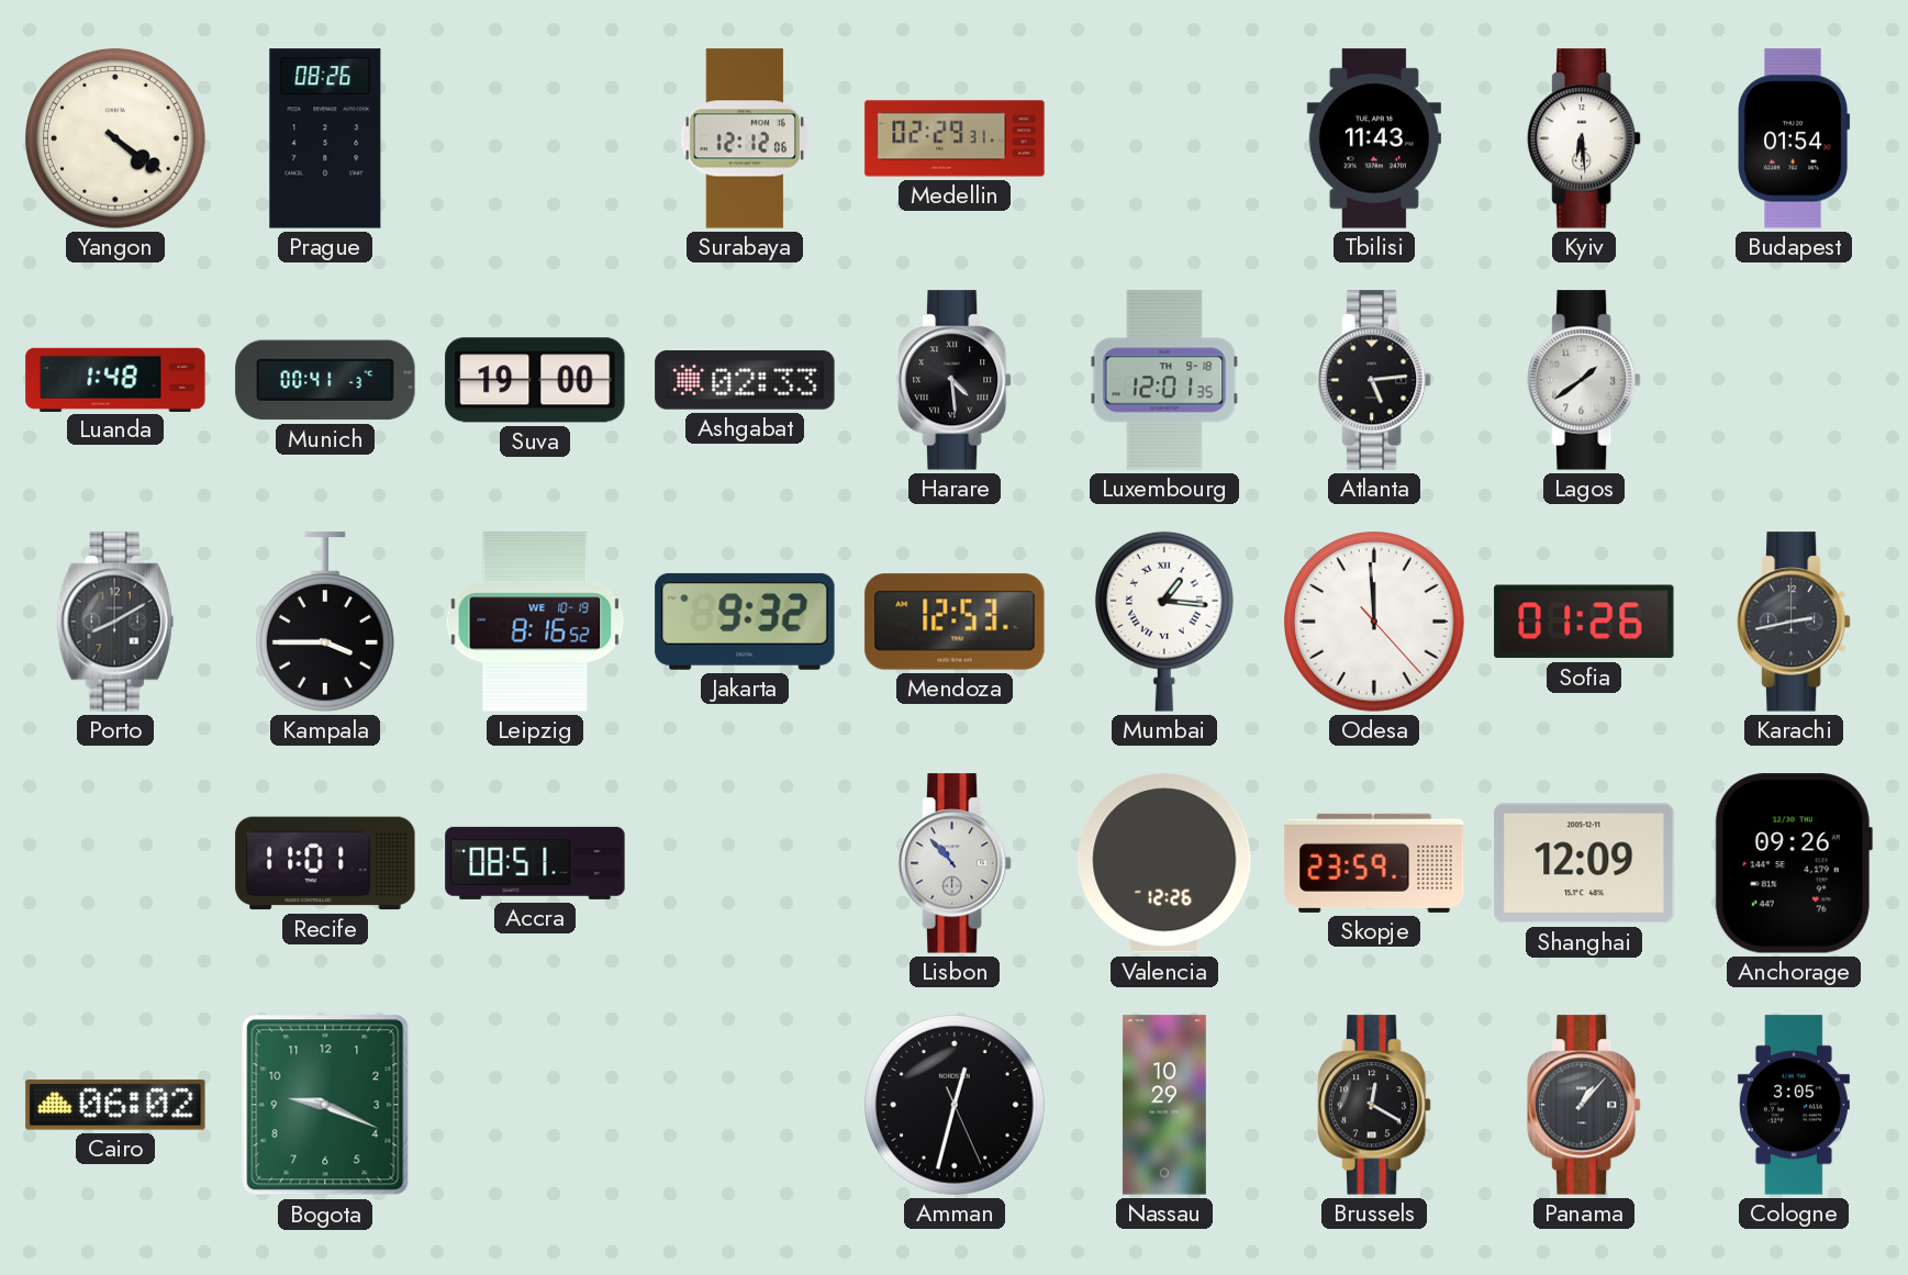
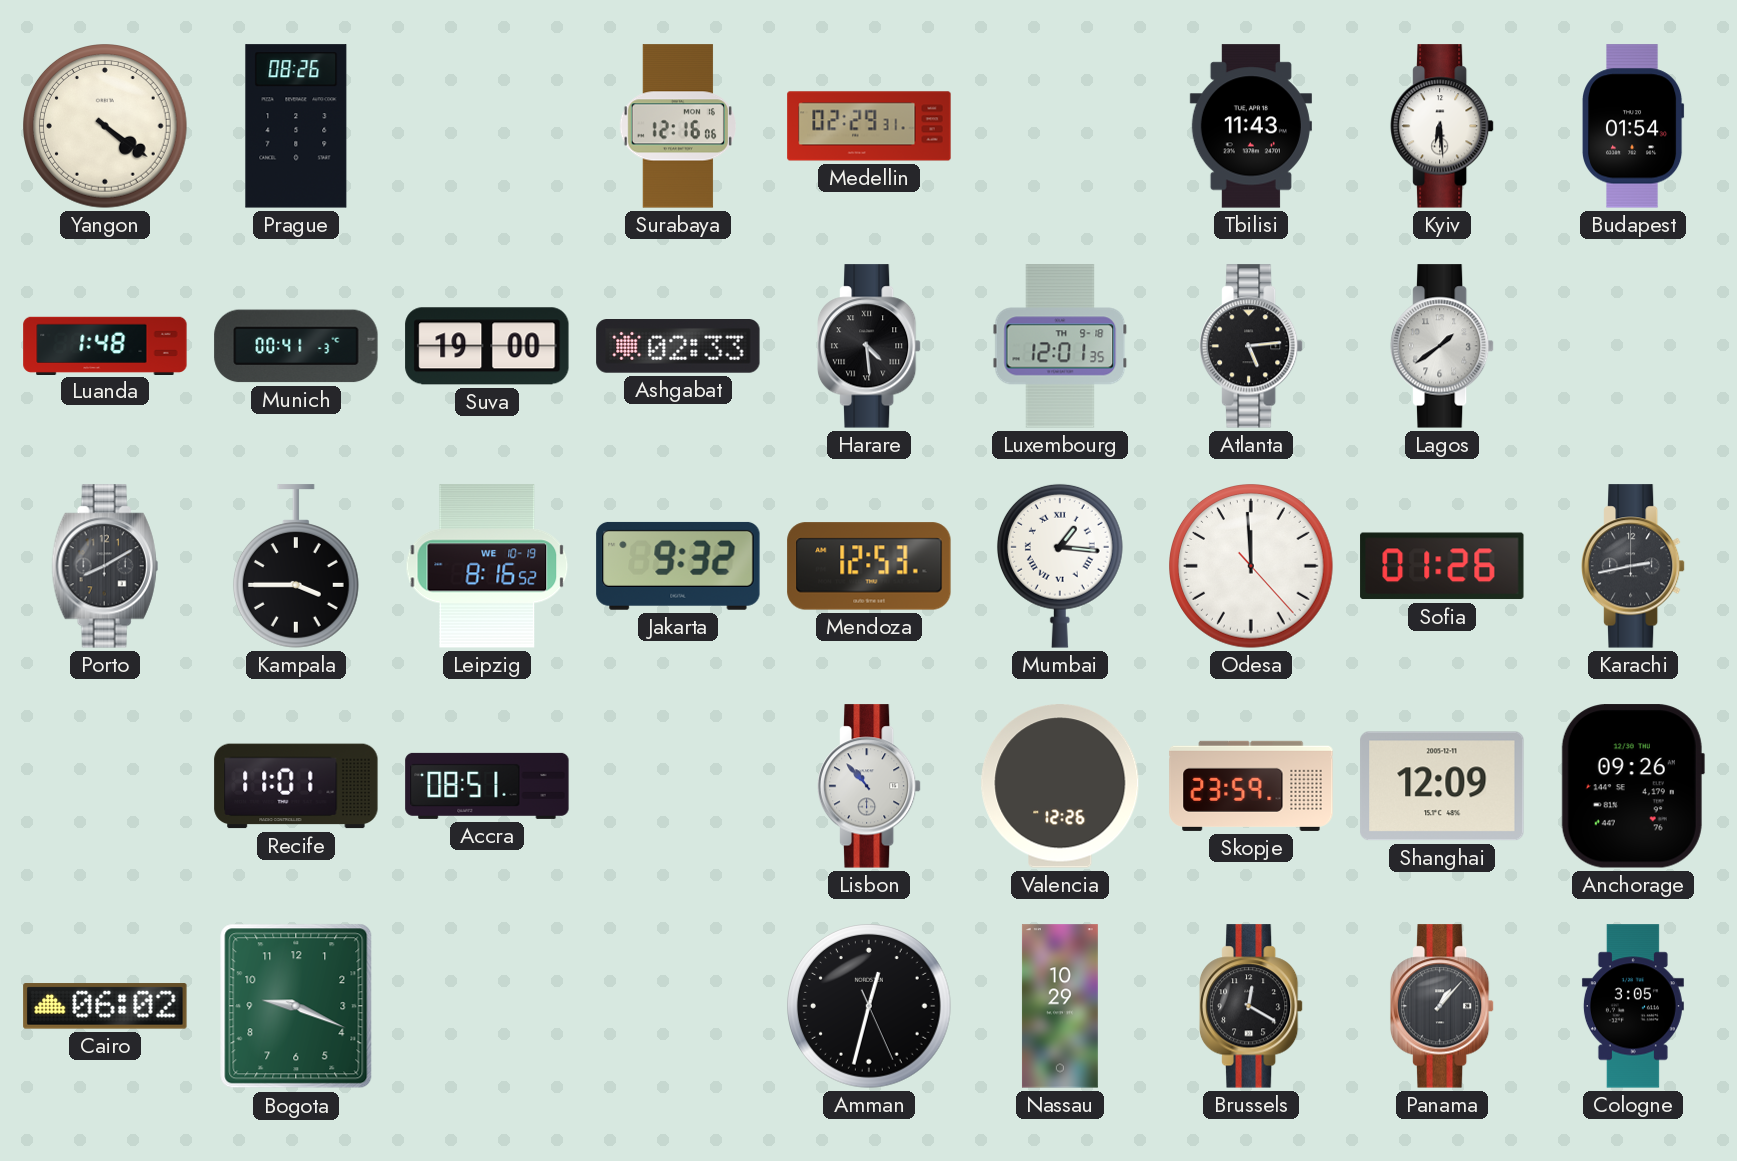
Surabaya: 12:12 -> 12:16
